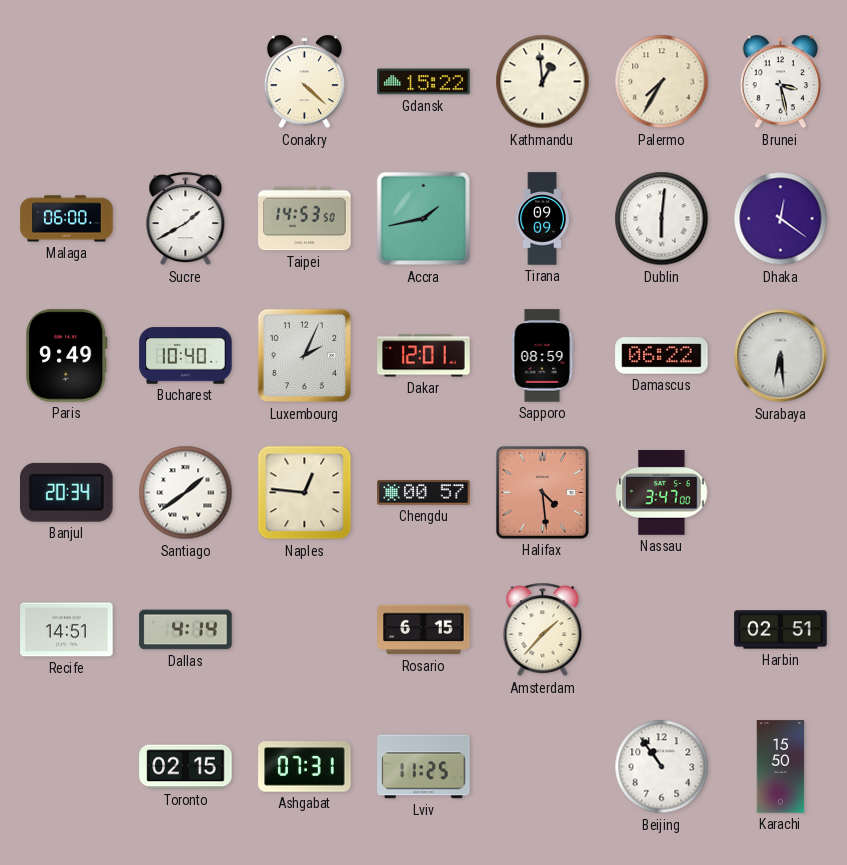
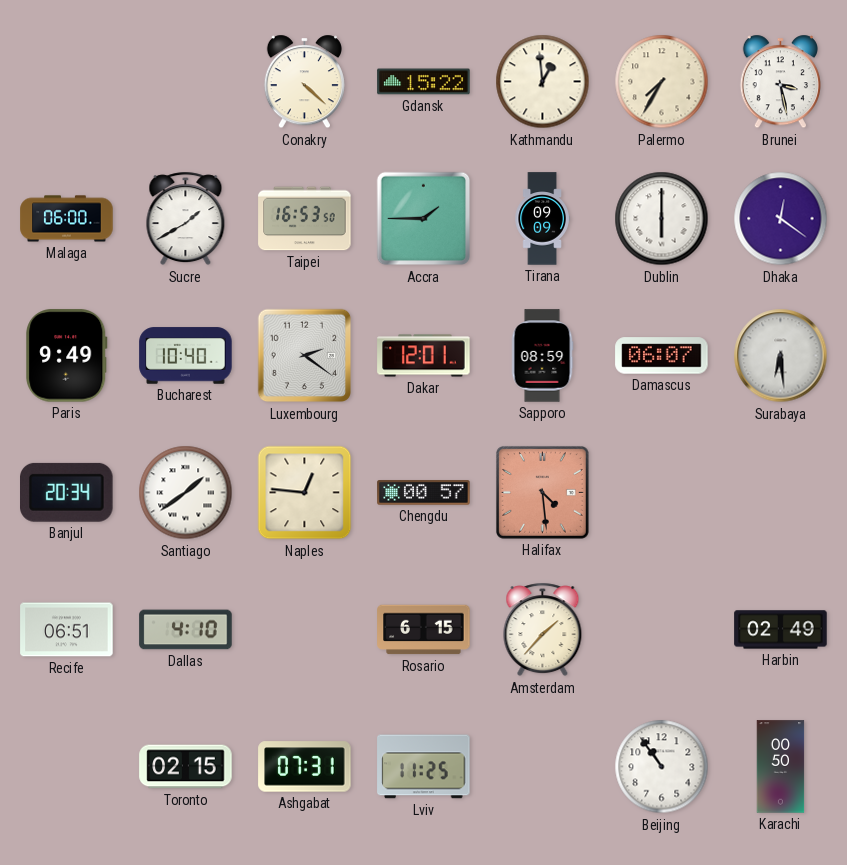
Taipei: 14:53 -> 16:53
Accra: 1:43 -> 1:45
Dublin: 6:01 -> 6:00
Luxembourg: 2:04 -> 2:21
Damascus: 06:22 -> 06:07
Nassau: 3:47 -> none
Recife: 14:51 -> 06:51
Dallas: 4:14 -> 4:10
Harbin: 02:51 -> 02:49
Karachi: 15:50 -> 00:50
